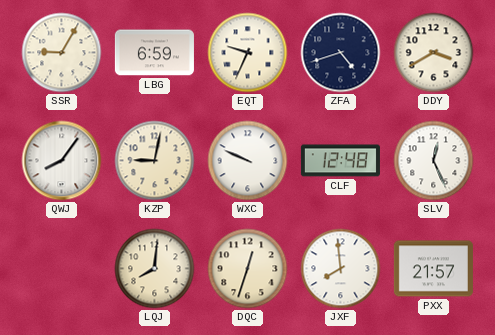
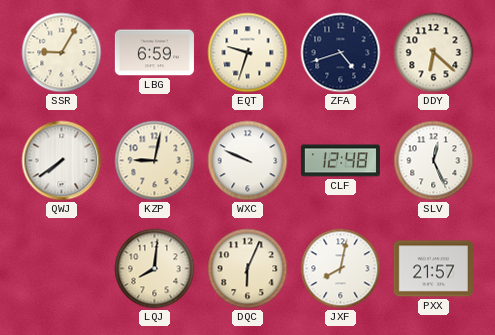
EQT: 9:34 -> 9:33
DDY: 3:40 -> 6:22
QWJ: 8:06 -> 7:39
DQC: 12:33 -> 6:04
JXF: 7:59 -> 8:02
